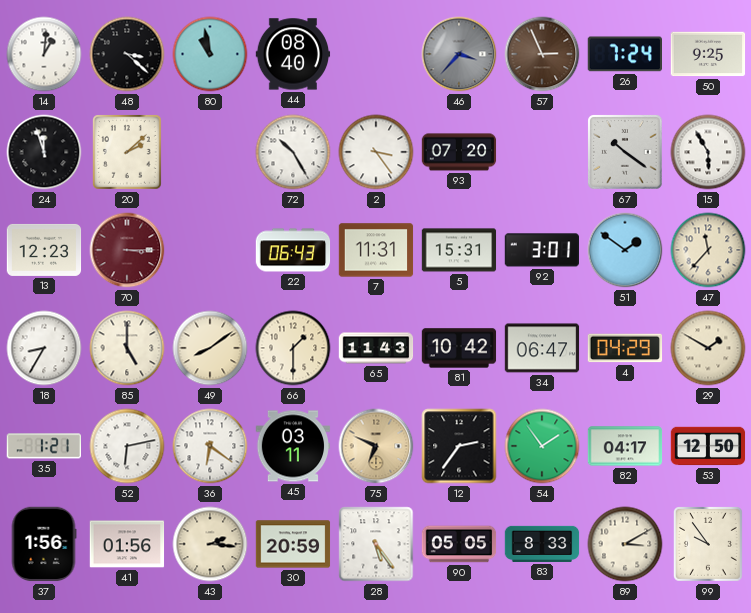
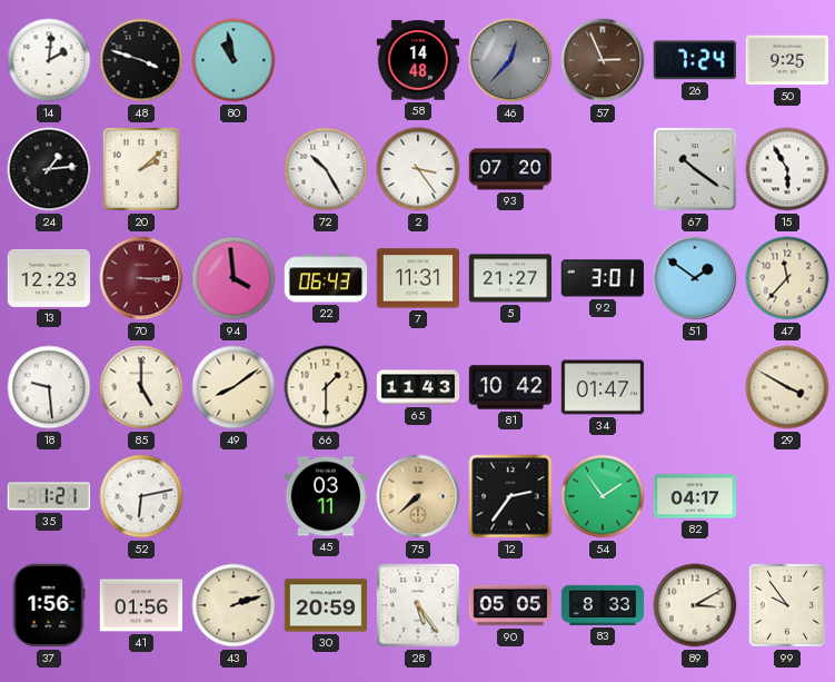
14: 1:01 -> 2:01
48: 3:22 -> 3:48
44: 08:40 -> none
58: none -> 14:48
46: 3:37 -> 12:37
24: 11:57 -> 1:14
94: none -> 3:59
5: 15:31 -> 21:27
18: 8:35 -> 9:29
34: 06:47 -> 01:47
4: 04:29 -> none
29: 1:50 -> 3:50
36: 6:21 -> none
75: 6:49 -> 7:38
53: 12:50 -> none
43: 2:16 -> 2:12
